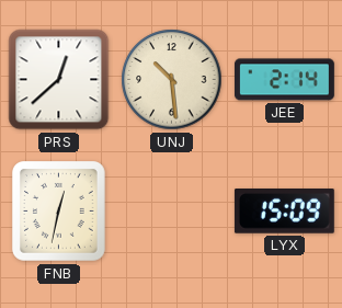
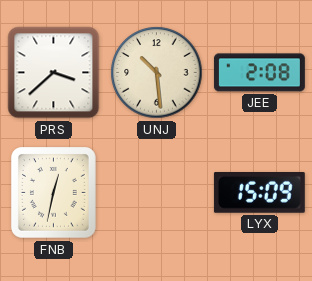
PRS: 12:38 -> 3:38
JEE: 2:14 -> 2:08
